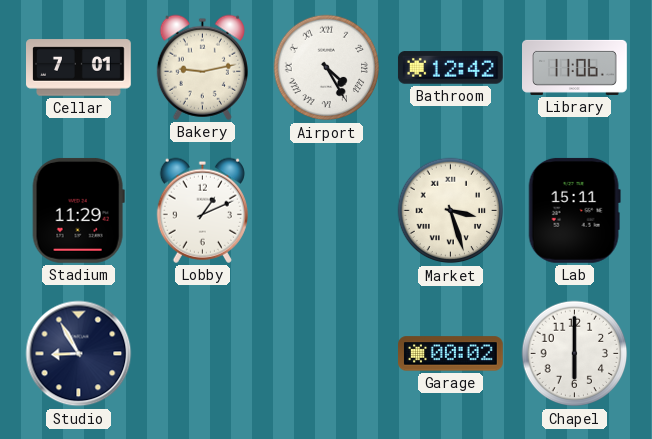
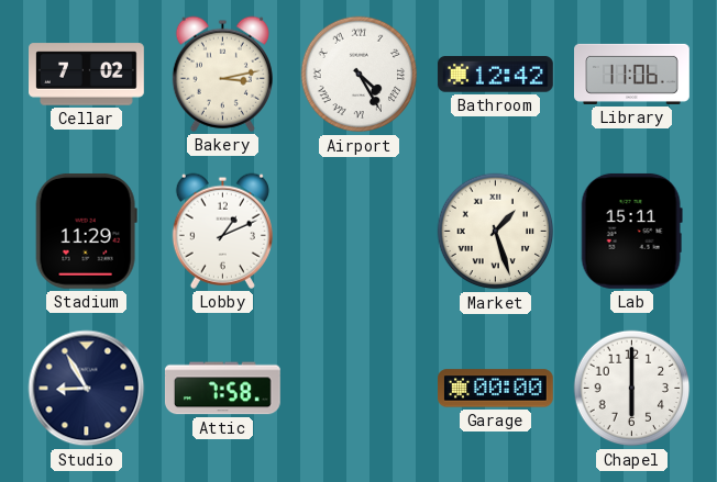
Cellar: 7:01 -> 7:02
Bakery: 9:13 -> 3:13
Market: 3:27 -> 1:27
Attic: none -> 7:58
Garage: 00:02 -> 00:00
